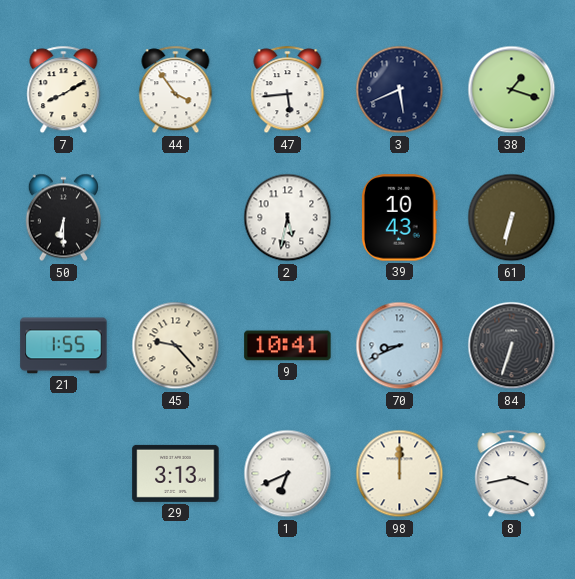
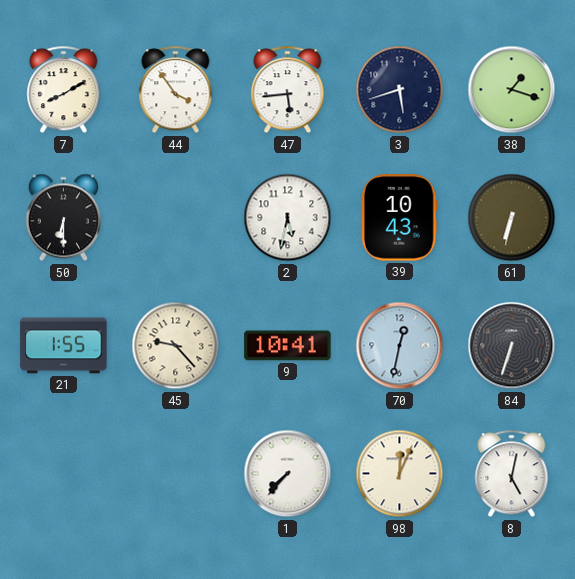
3: 5:41 -> 5:42
70: 8:41 -> 12:32
29: 3:13 -> none
1: 6:41 -> 7:37
98: 12:00 -> 12:04
8: 3:43 -> 5:02
